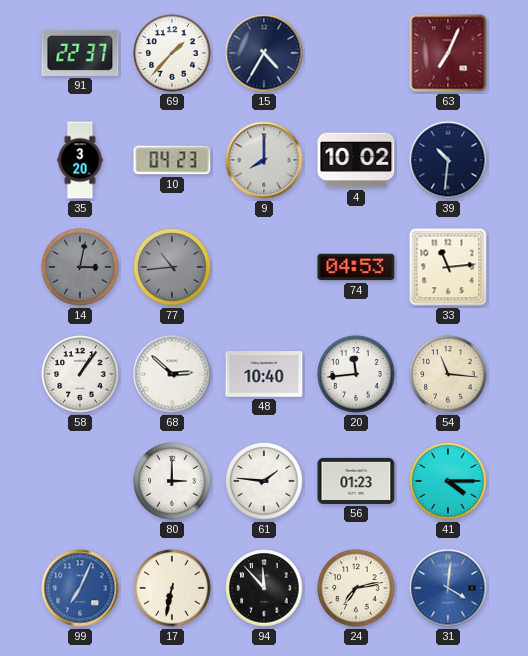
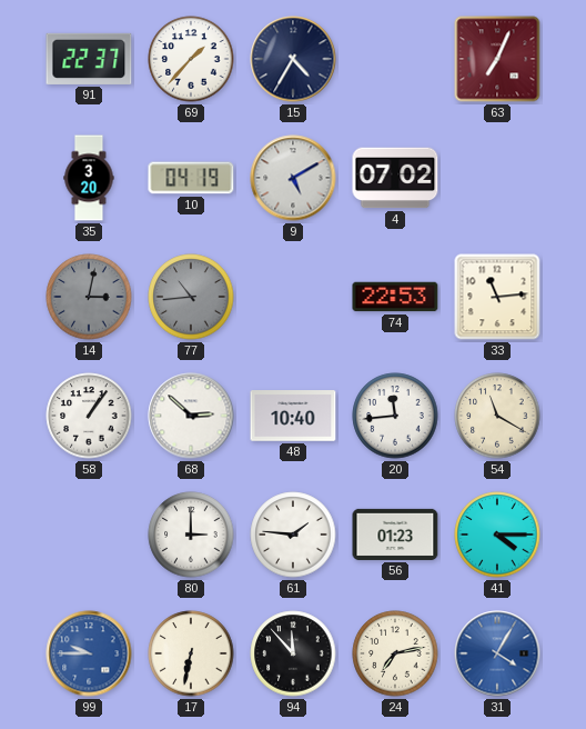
10: 04:23 -> 04:19
9: 8:00 -> 5:10
4: 10:02 -> 07:02
39: 10:31 -> none
74: 04:53 -> 22:53
54: 11:16 -> 11:20
99: 7:04 -> 9:45
31: 4:01 -> 4:05
